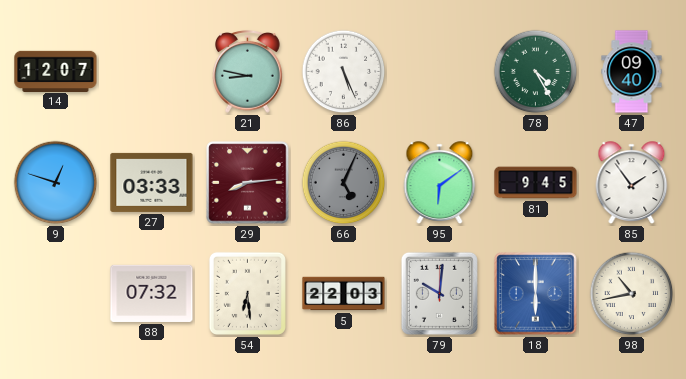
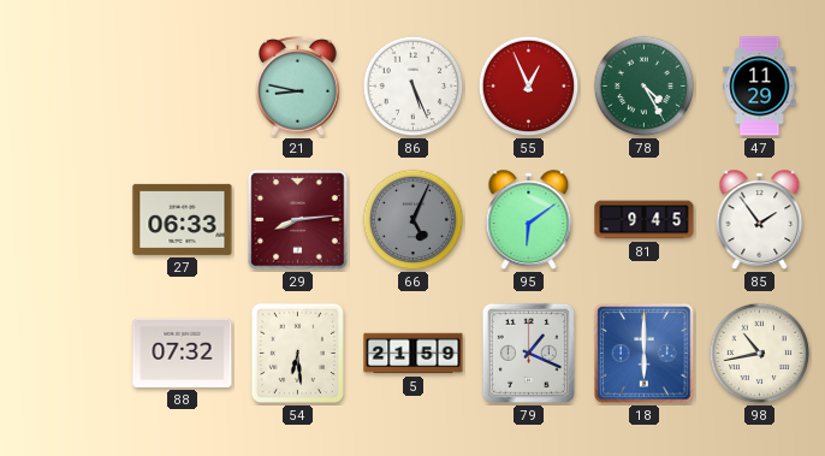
14: 12:07 -> none
55: none -> 12:56
47: 09:40 -> 11:29
9: 12:48 -> none
27: 03:33 -> 06:33
5: 22:03 -> 21:59
79: 10:01 -> 1:19
